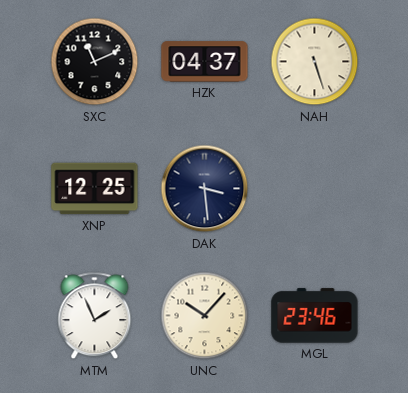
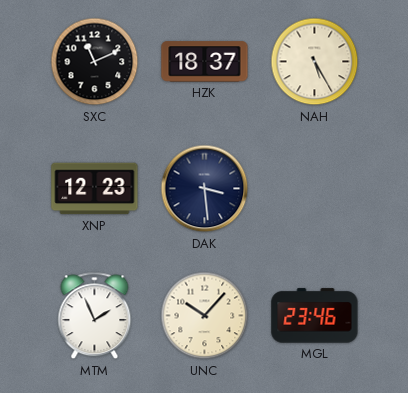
HZK: 04:37 -> 18:37
NAH: 5:27 -> 5:25
XNP: 12:25 -> 12:23
